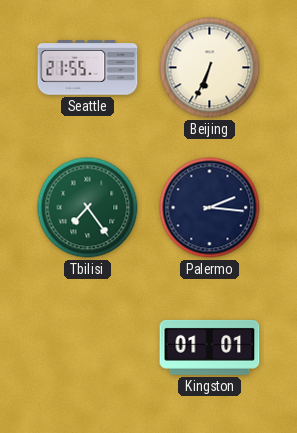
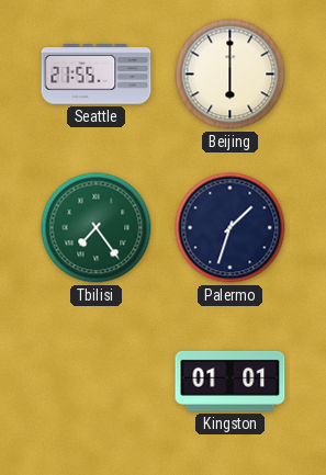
Beijing: 6:34 -> 6:00
Palermo: 2:16 -> 1:33
